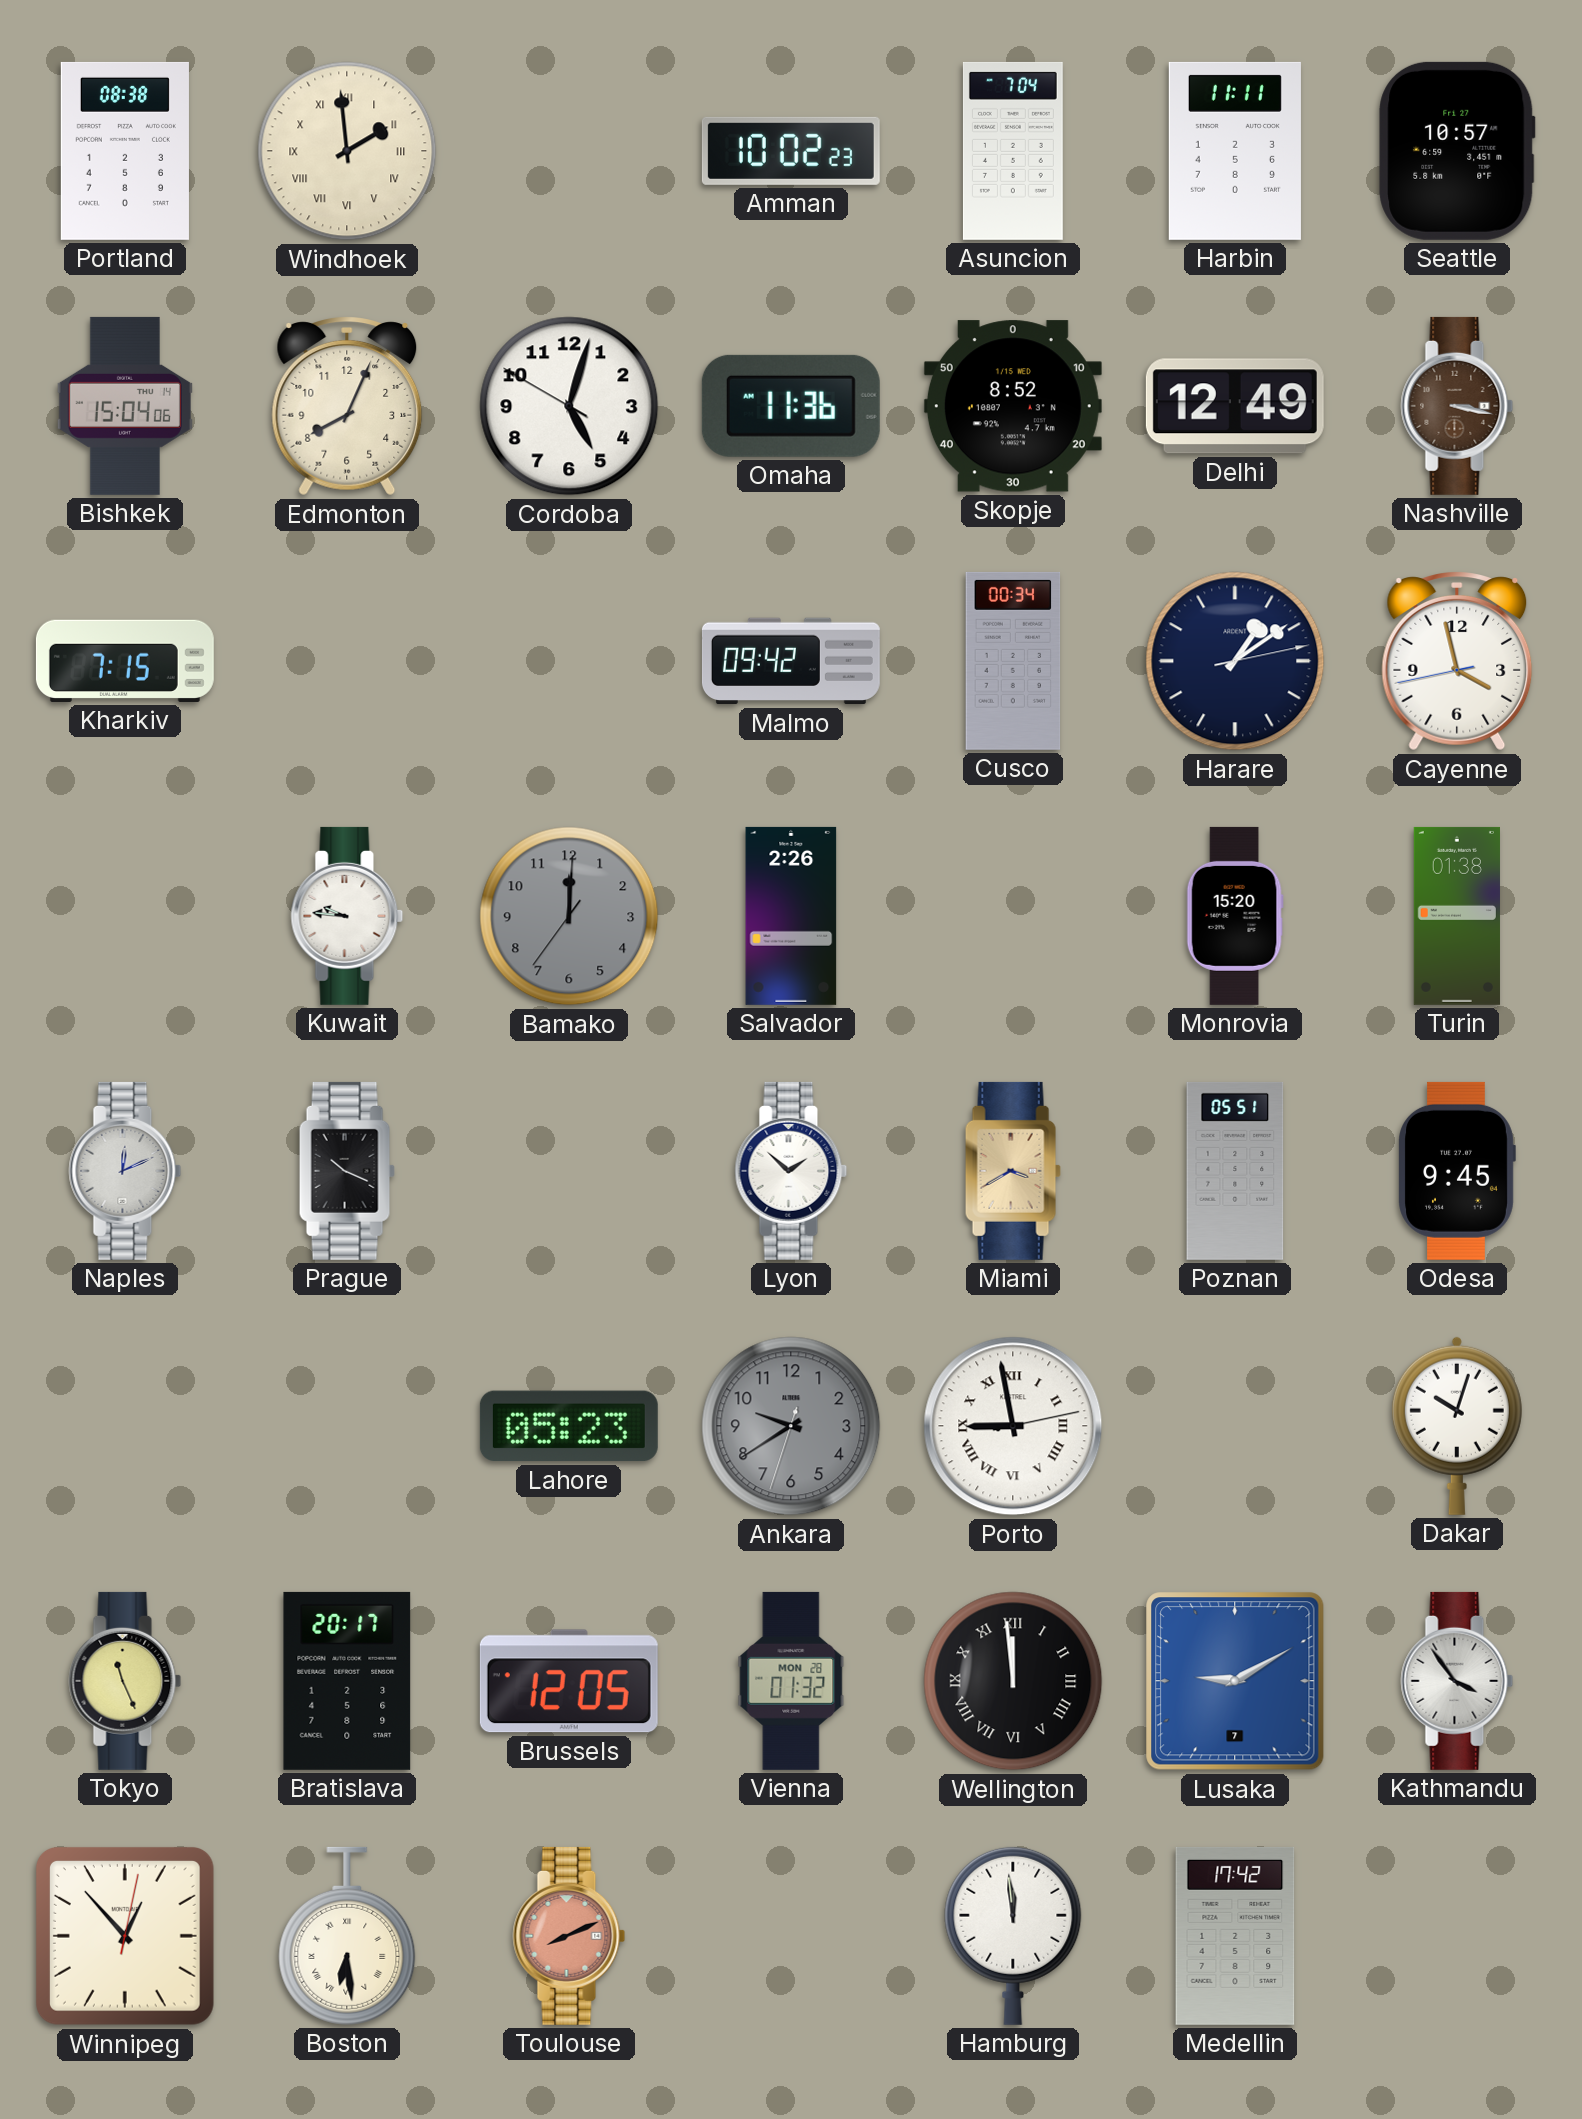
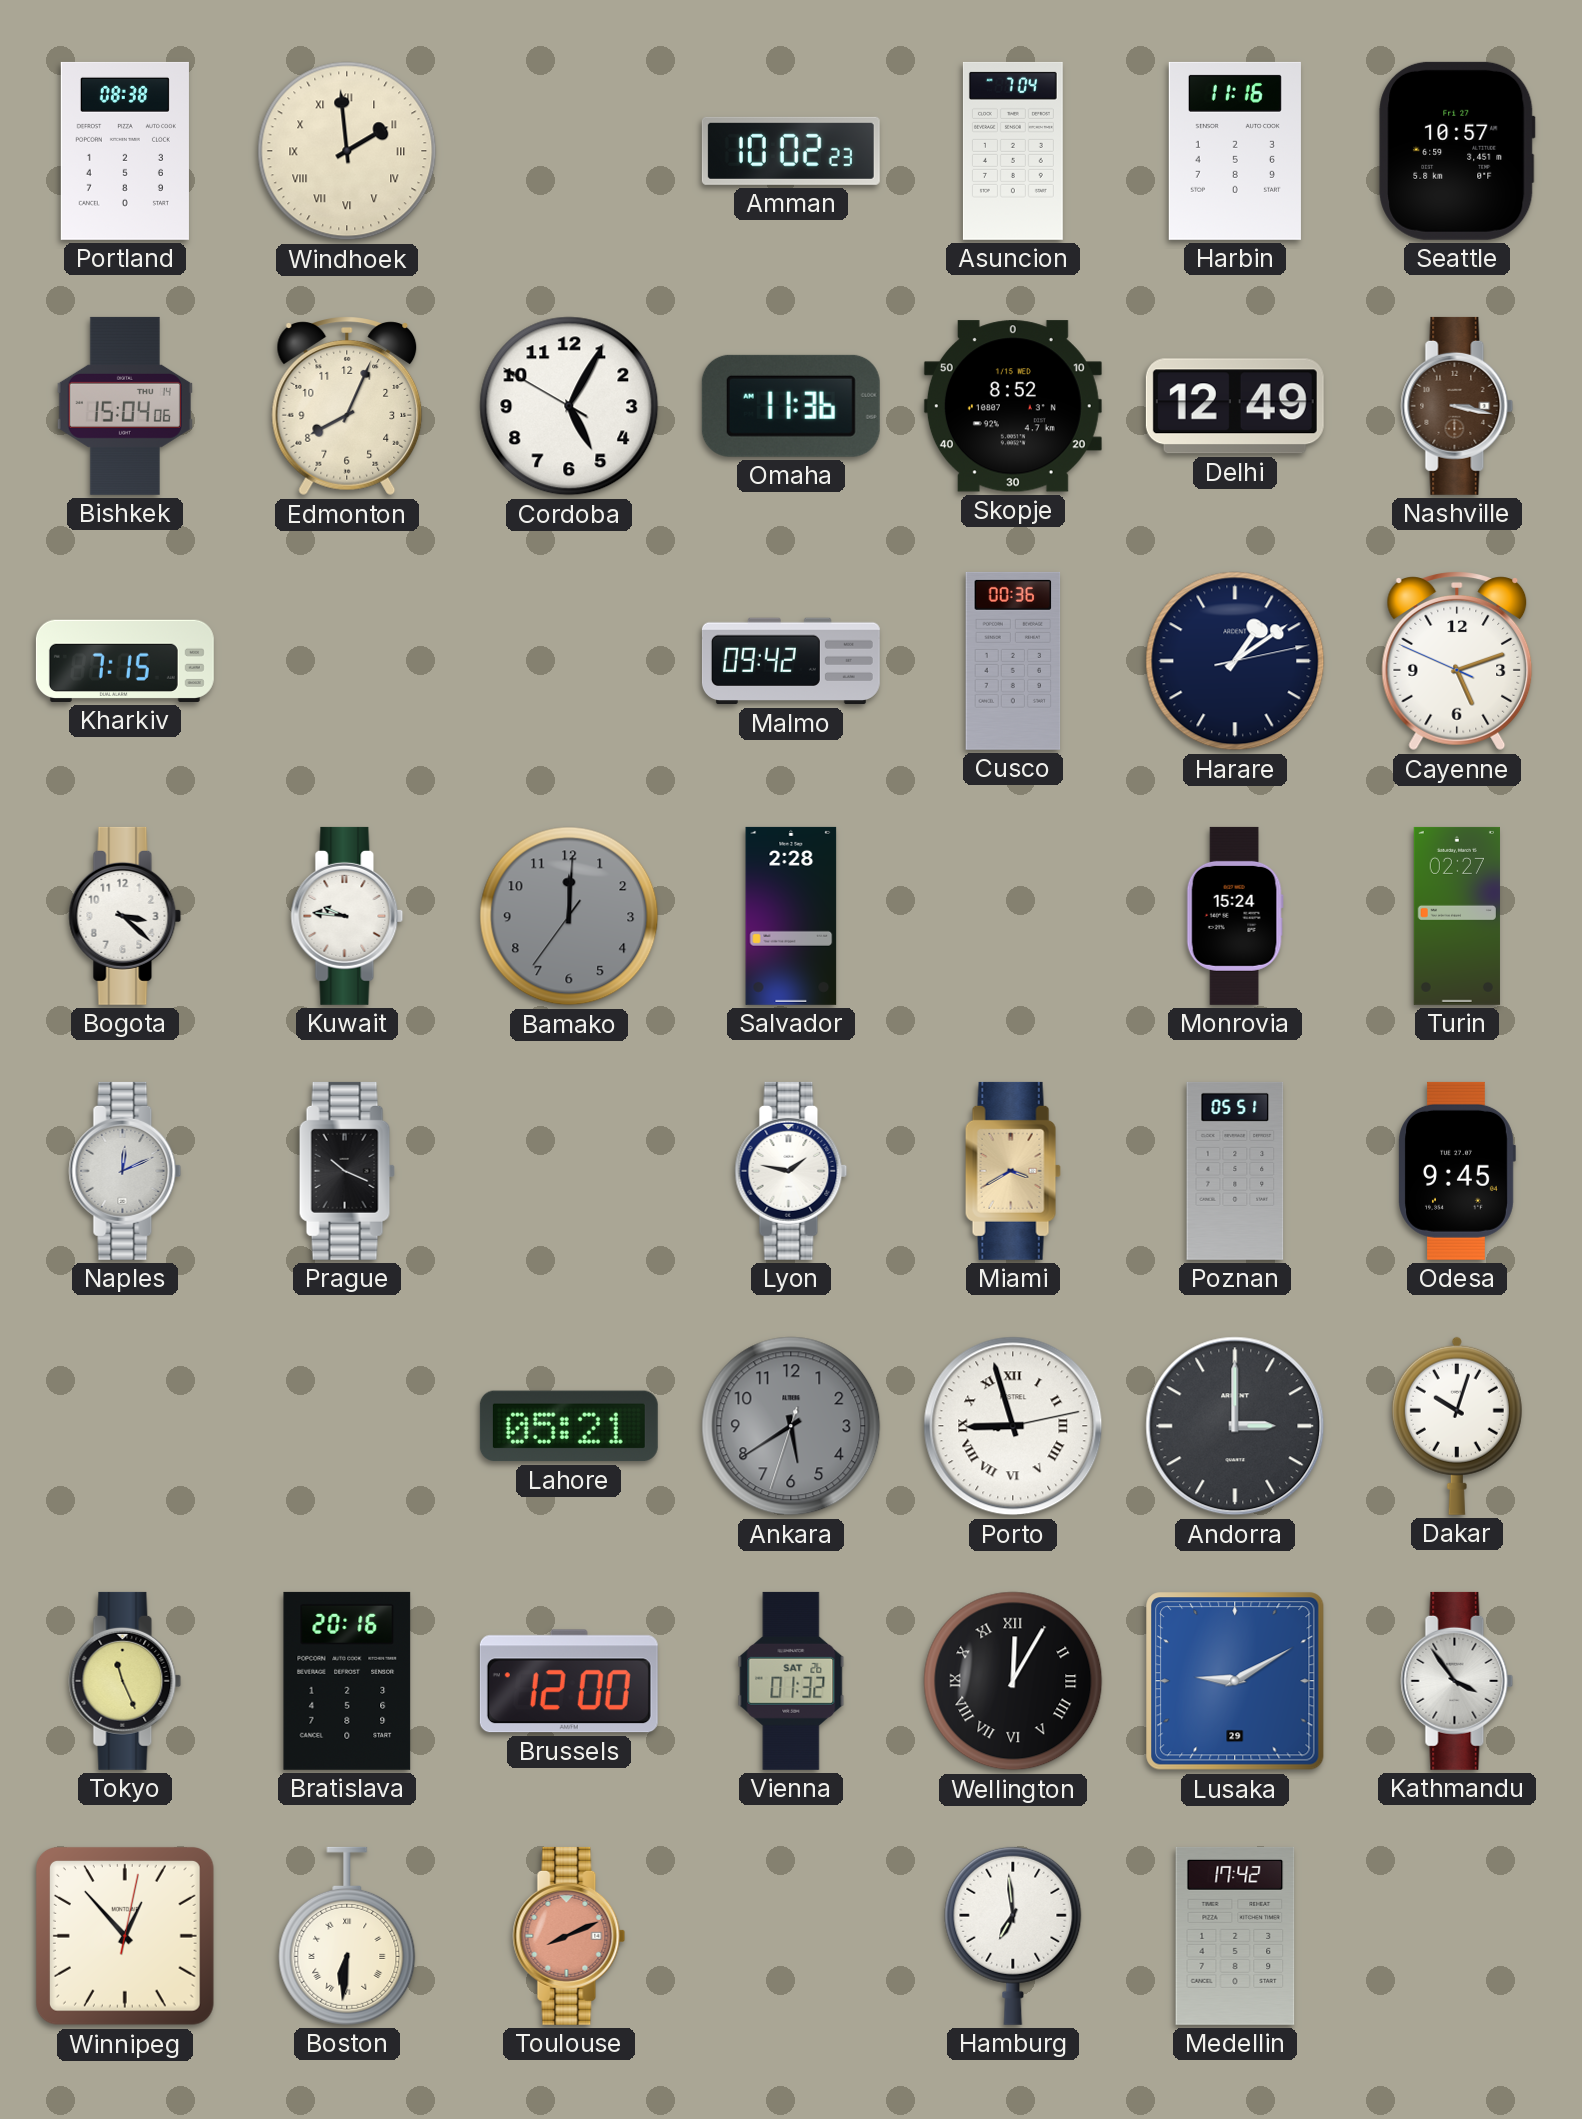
Harbin: 11:11 -> 11:16
Cordoba: 5:02 -> 5:04
Cusco: 00:34 -> 00:36
Cayenne: 3:57 -> 5:11
Bogota: none -> 3:22
Salvador: 2:26 -> 2:28
Monrovia: 15:20 -> 15:24
Turin: 01:38 -> 02:27
Lyon: 1:52 -> 1:47
Lahore: 05:23 -> 05:21
Ankara: 9:39 -> 5:39
Porto: 8:58 -> 8:57
Andorra: none -> 3:00
Bratislava: 20:17 -> 20:16
Brussels: 12:05 -> 12:00
Vienna date: MON 28 -> SAT 26
Wellington: 11:59 -> 12:05
Lusaka date: 7 -> 29
Boston: 6:29 -> 6:31
Hamburg: 11:59 -> 6:59
